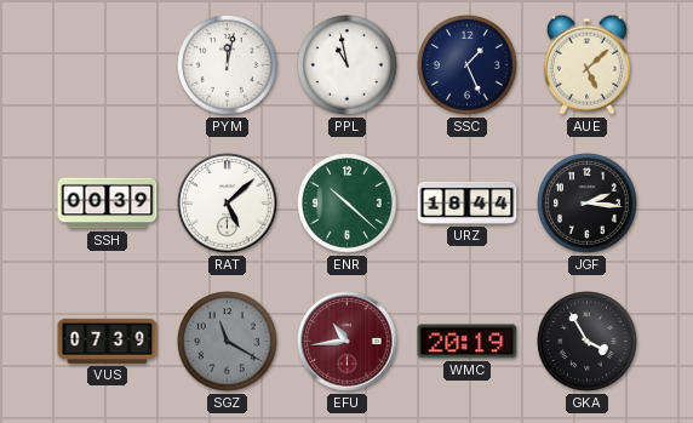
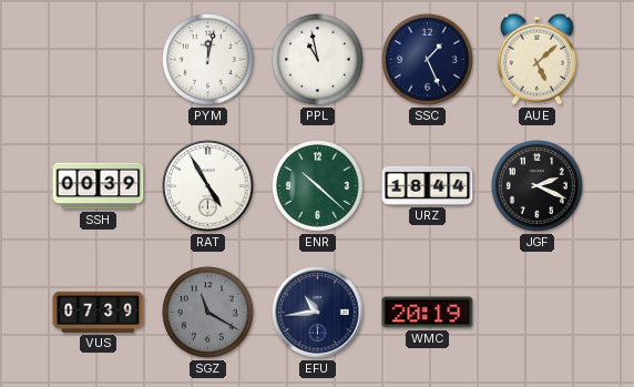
RAT: 5:08 -> 4:55
JGF: 2:16 -> 2:19
EFU dial: burgundy -> navy
GKA: 3:55 -> none
